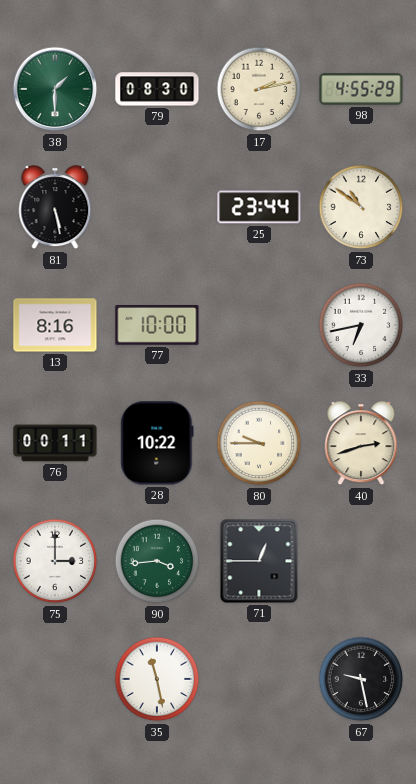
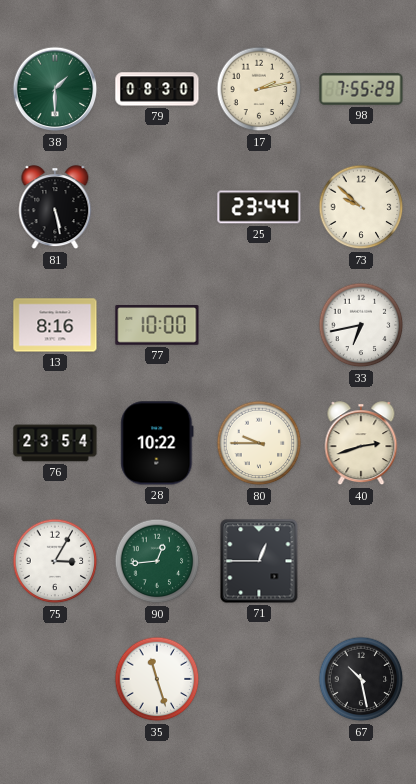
98: 4:55 -> 7:55
73: 10:51 -> 9:52
76: 00:11 -> 23:54
75: 3:00 -> 3:05
90: 3:44 -> 12:44
35: 11:28 -> 11:27
67: 9:28 -> 10:28
